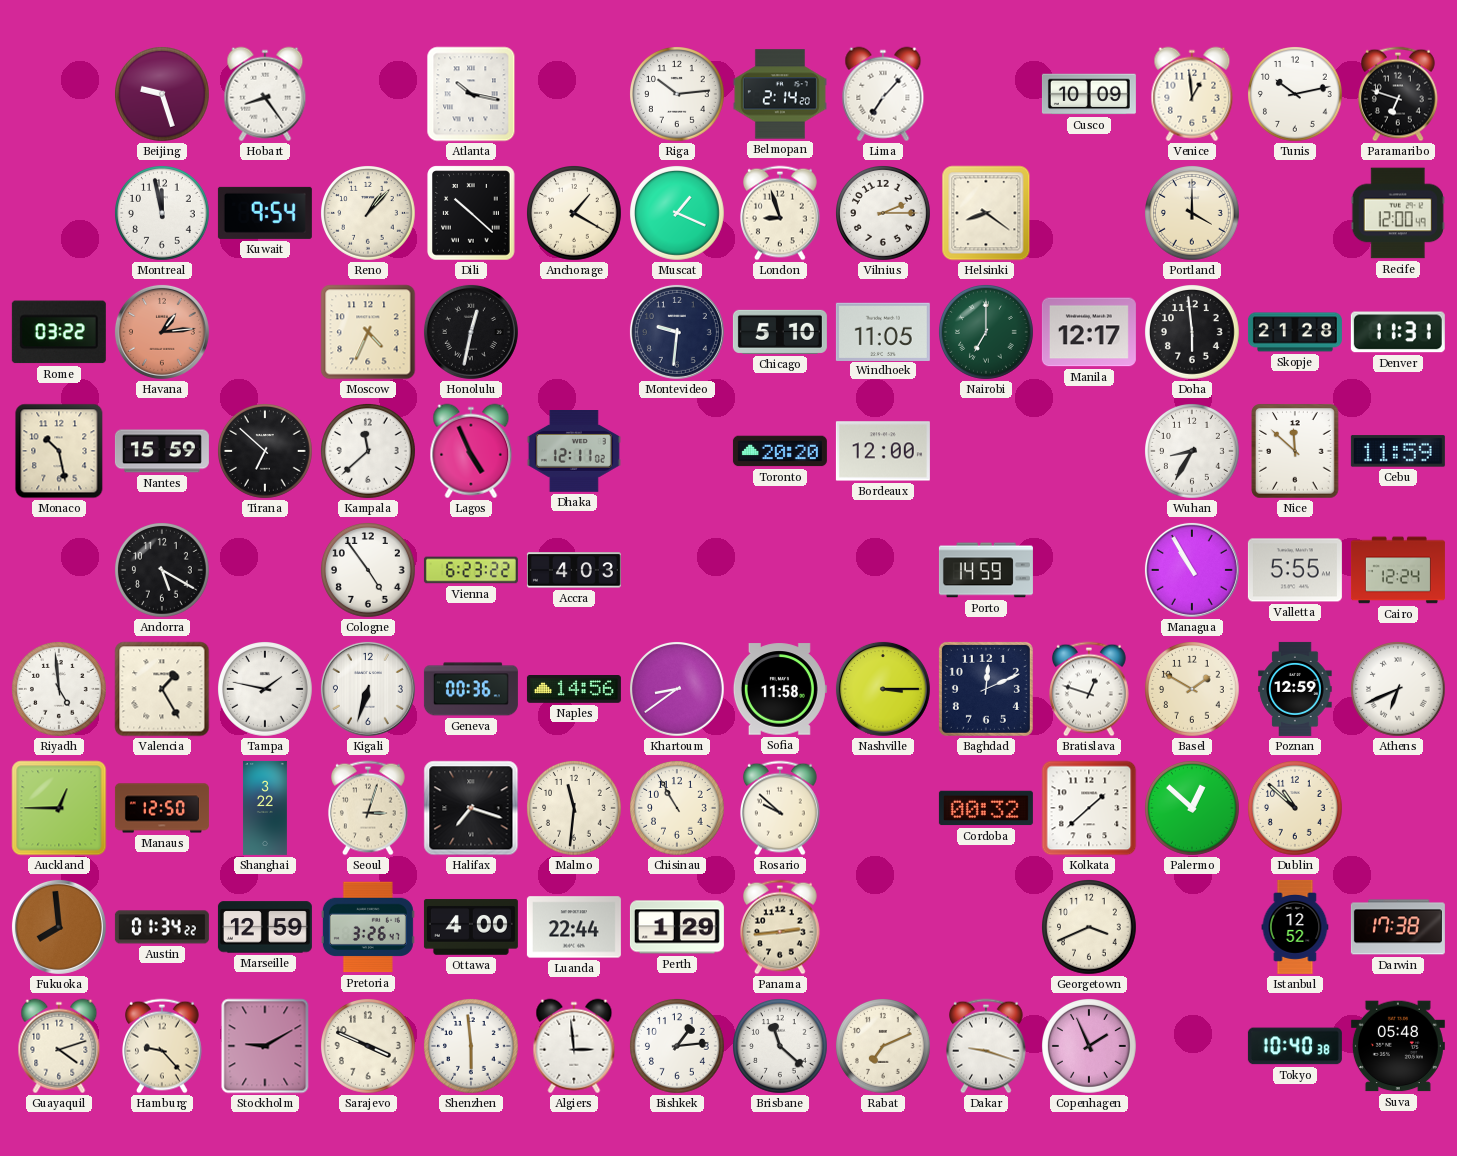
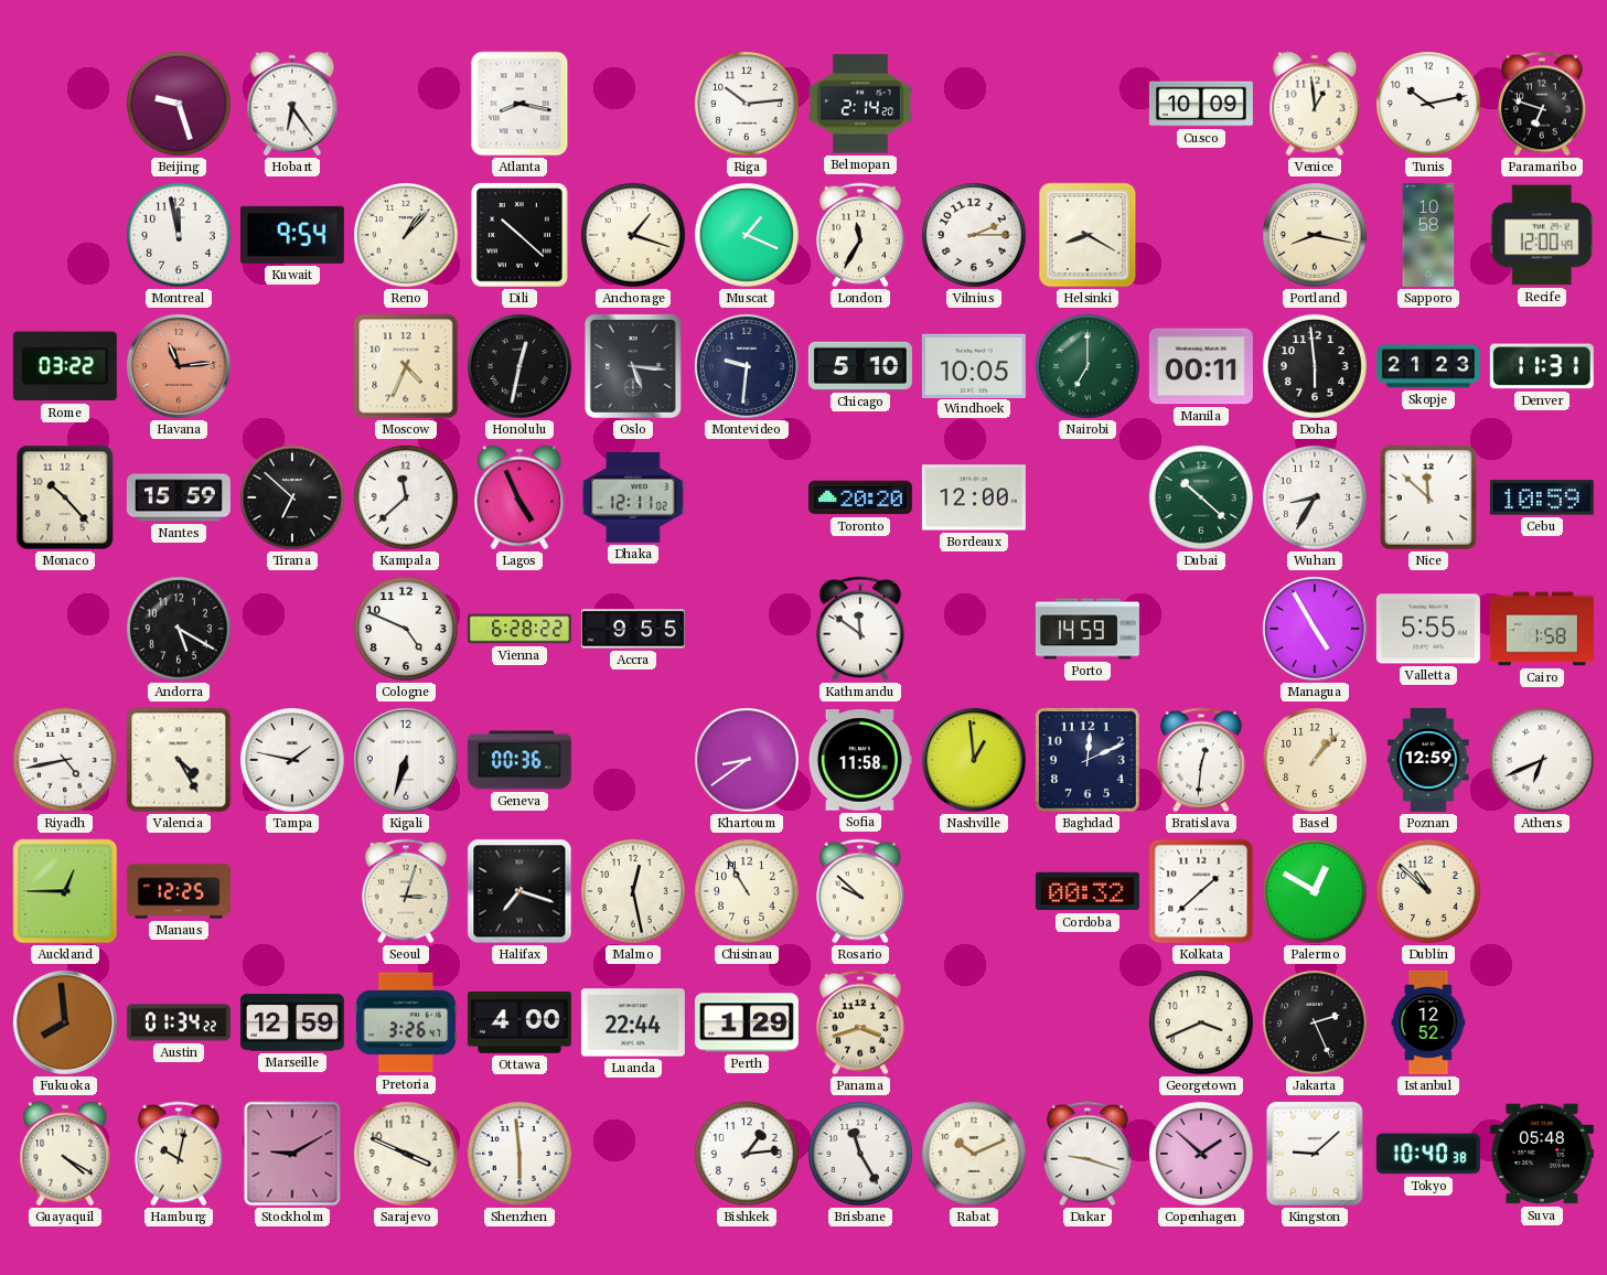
Hobart: 8:24 -> 6:24
Atlanta: 10:17 -> 8:17
Lima: 7:07 -> none
Anchorage: 1:20 -> 1:18
London: 8:57 -> 11:35
Helsinki: 8:21 -> 8:20
Portland: 4:00 -> 8:17
Sapporo: none -> 10:58
Havana: 1:14 -> 11:14
Oslo: none -> 5:16
Windhoek: 11:05 -> 10:05
Manila: 12:17 -> 00:11
Skopje: 21:28 -> 21:23
Monaco: 10:28 -> 10:23
Dubai: none -> 10:22
Cebu: 11:59 -> 10:59
Cologne: 4:54 -> 4:49
Vienna: 6:23 -> 6:28
Accra: 4:03 -> 9:55
Kathmandu: none -> 11:51
Managua: 10:55 -> 4:55
Cairo: 12:24 -> 1:58
Riyadh: 4:59 -> 4:43
Valencia: 1:25 -> 4:25
Naples: 14:56 -> none
Nashville: 3:15 -> 12:59
Bratislava: 12:48 -> 12:31
Basel: 1:50 -> 1:07
Manaus: 12:50 -> 12:25
Shanghai: 3:22 -> none
Malmo: 11:31 -> 12:28
Palermo: 12:52 -> 12:50
Panama: 2:44 -> 3:42
Jakarta: none -> 2:26
Darwin: 17:38 -> none
Guayaquil: 4:12 -> 4:20
Hamburg: 9:23 -> 10:02
Algiers: 2:59 -> none
Brisbane: 11:22 -> 11:25
Rabat: 7:11 -> 10:11
Copenhagen: 1:56 -> 1:52
Kingston: none -> 9:08
